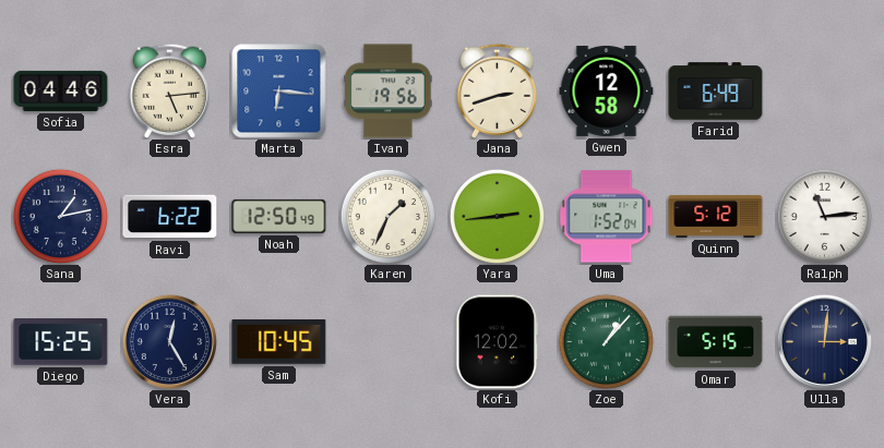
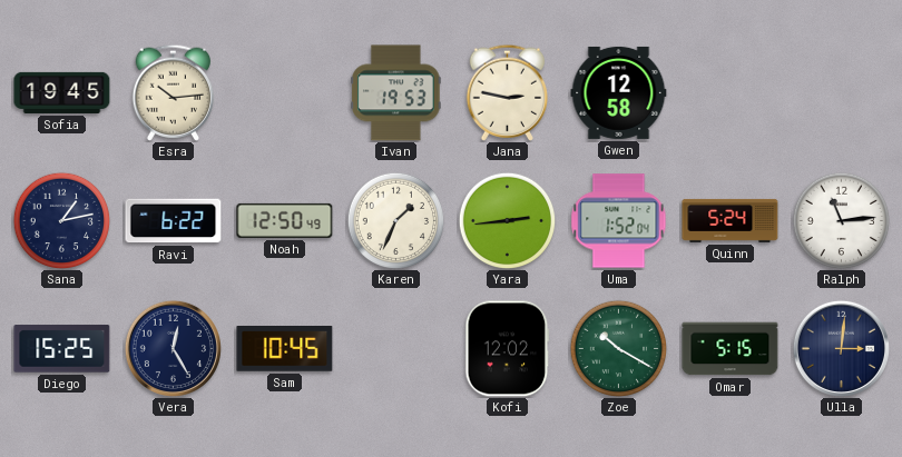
Sofia: 04:46 -> 19:45
Esra: 5:14 -> 10:14
Marta: 6:16 -> none
Ivan: 19:56 -> 19:53
Jana: 2:42 -> 2:47
Farid: 6:49 -> none
Quinn: 5:12 -> 5:24
Zoe: 1:07 -> 10:20
